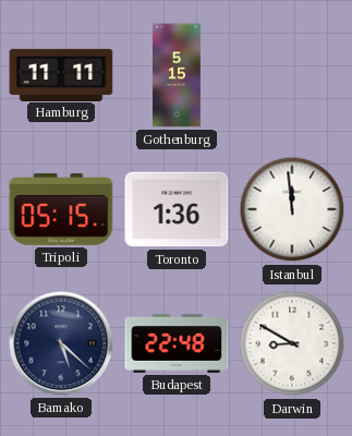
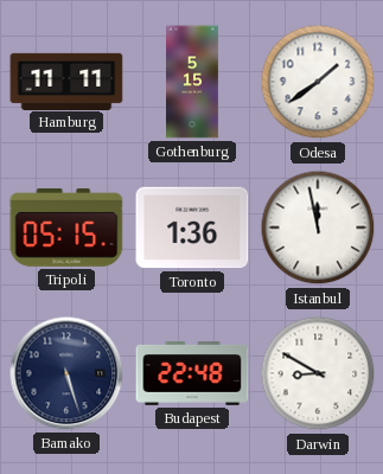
Odesa: none -> 1:39
Istanbul: 11:59 -> 11:58
Bamako: 5:22 -> 5:27
